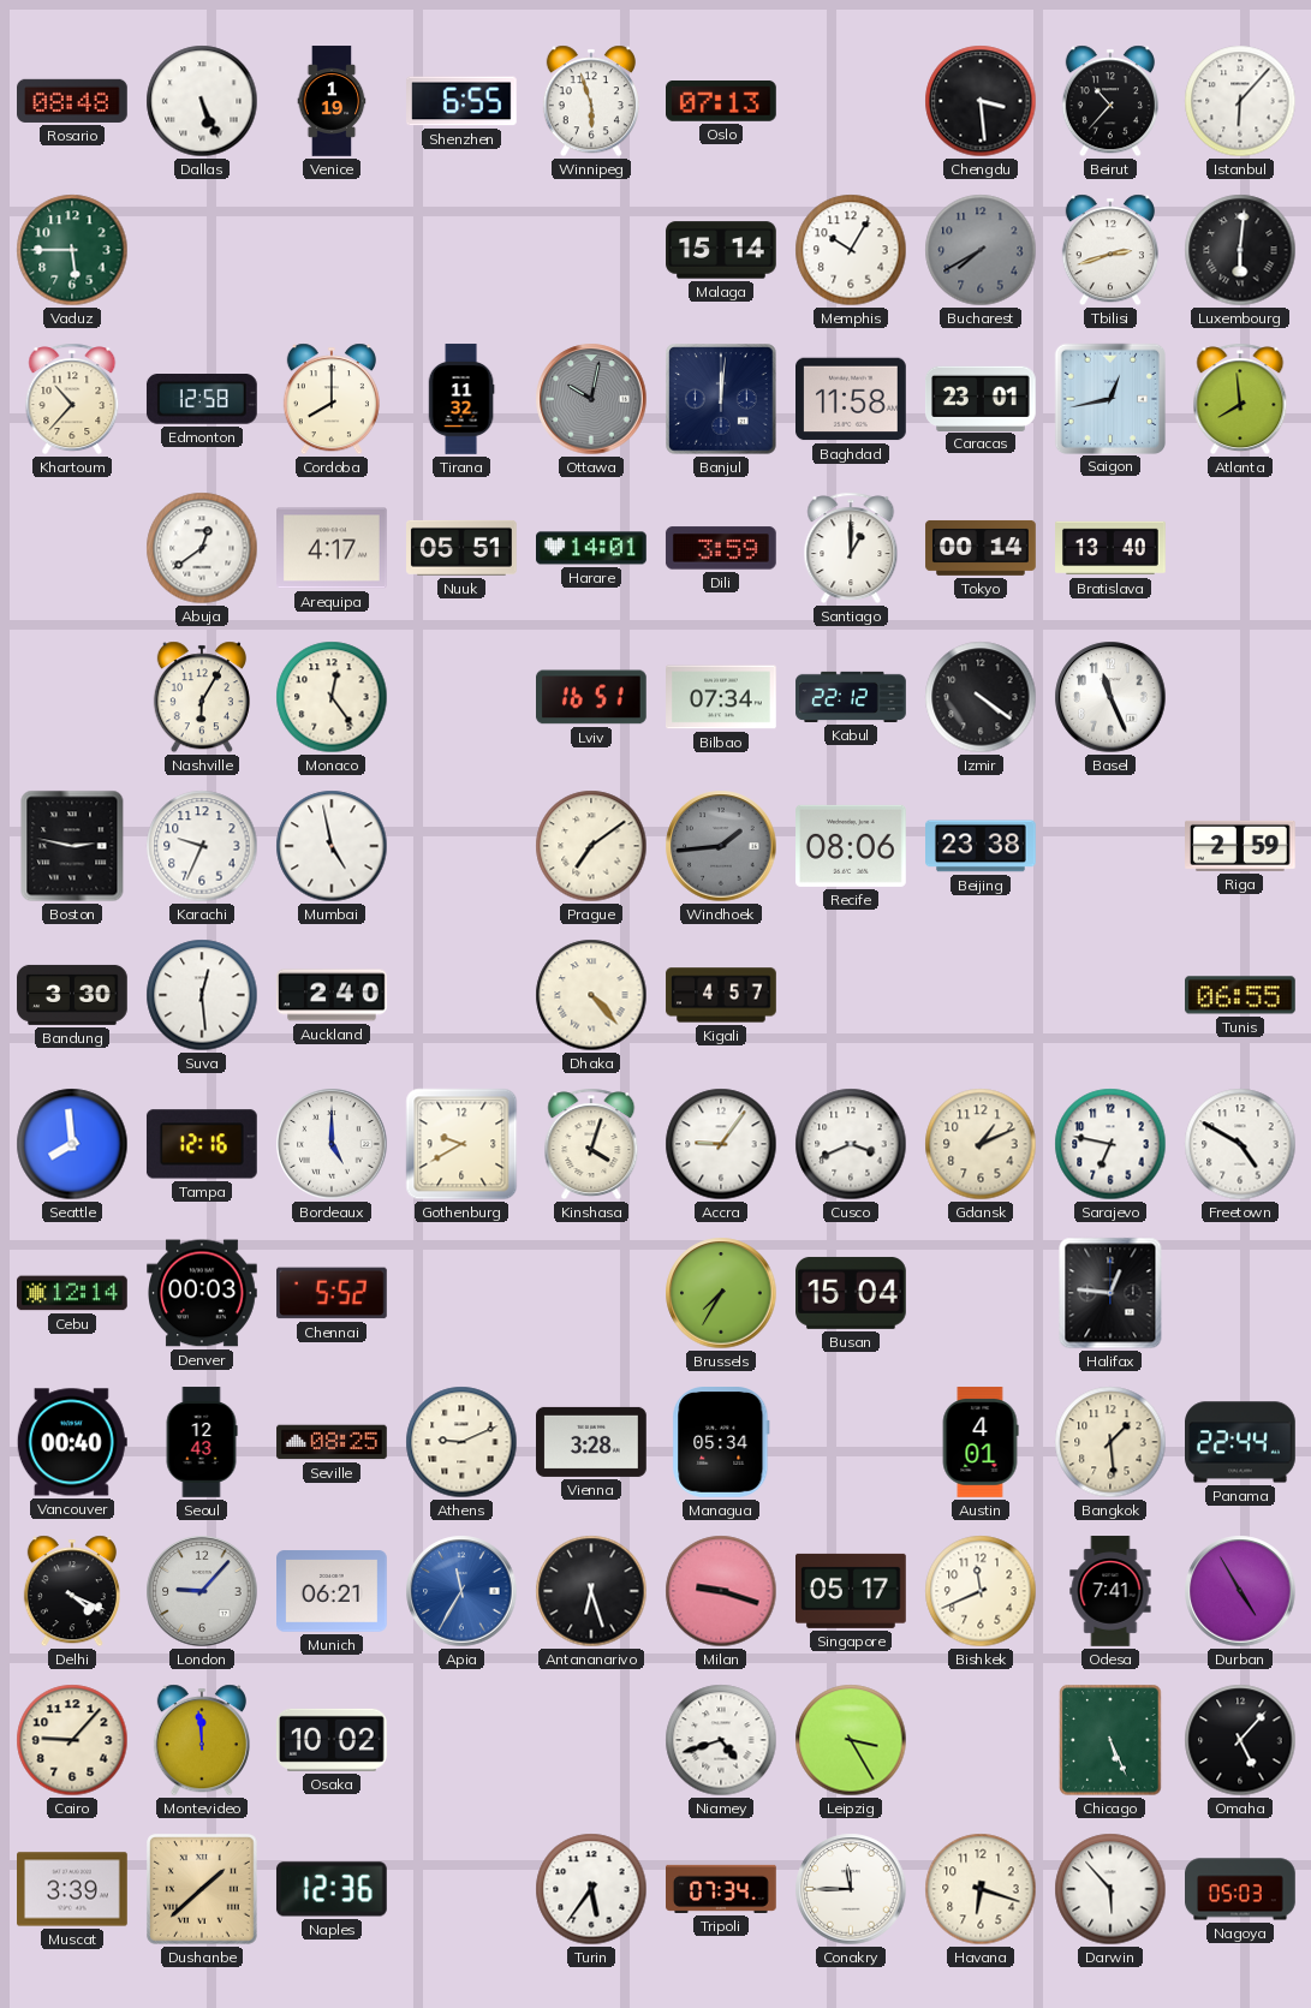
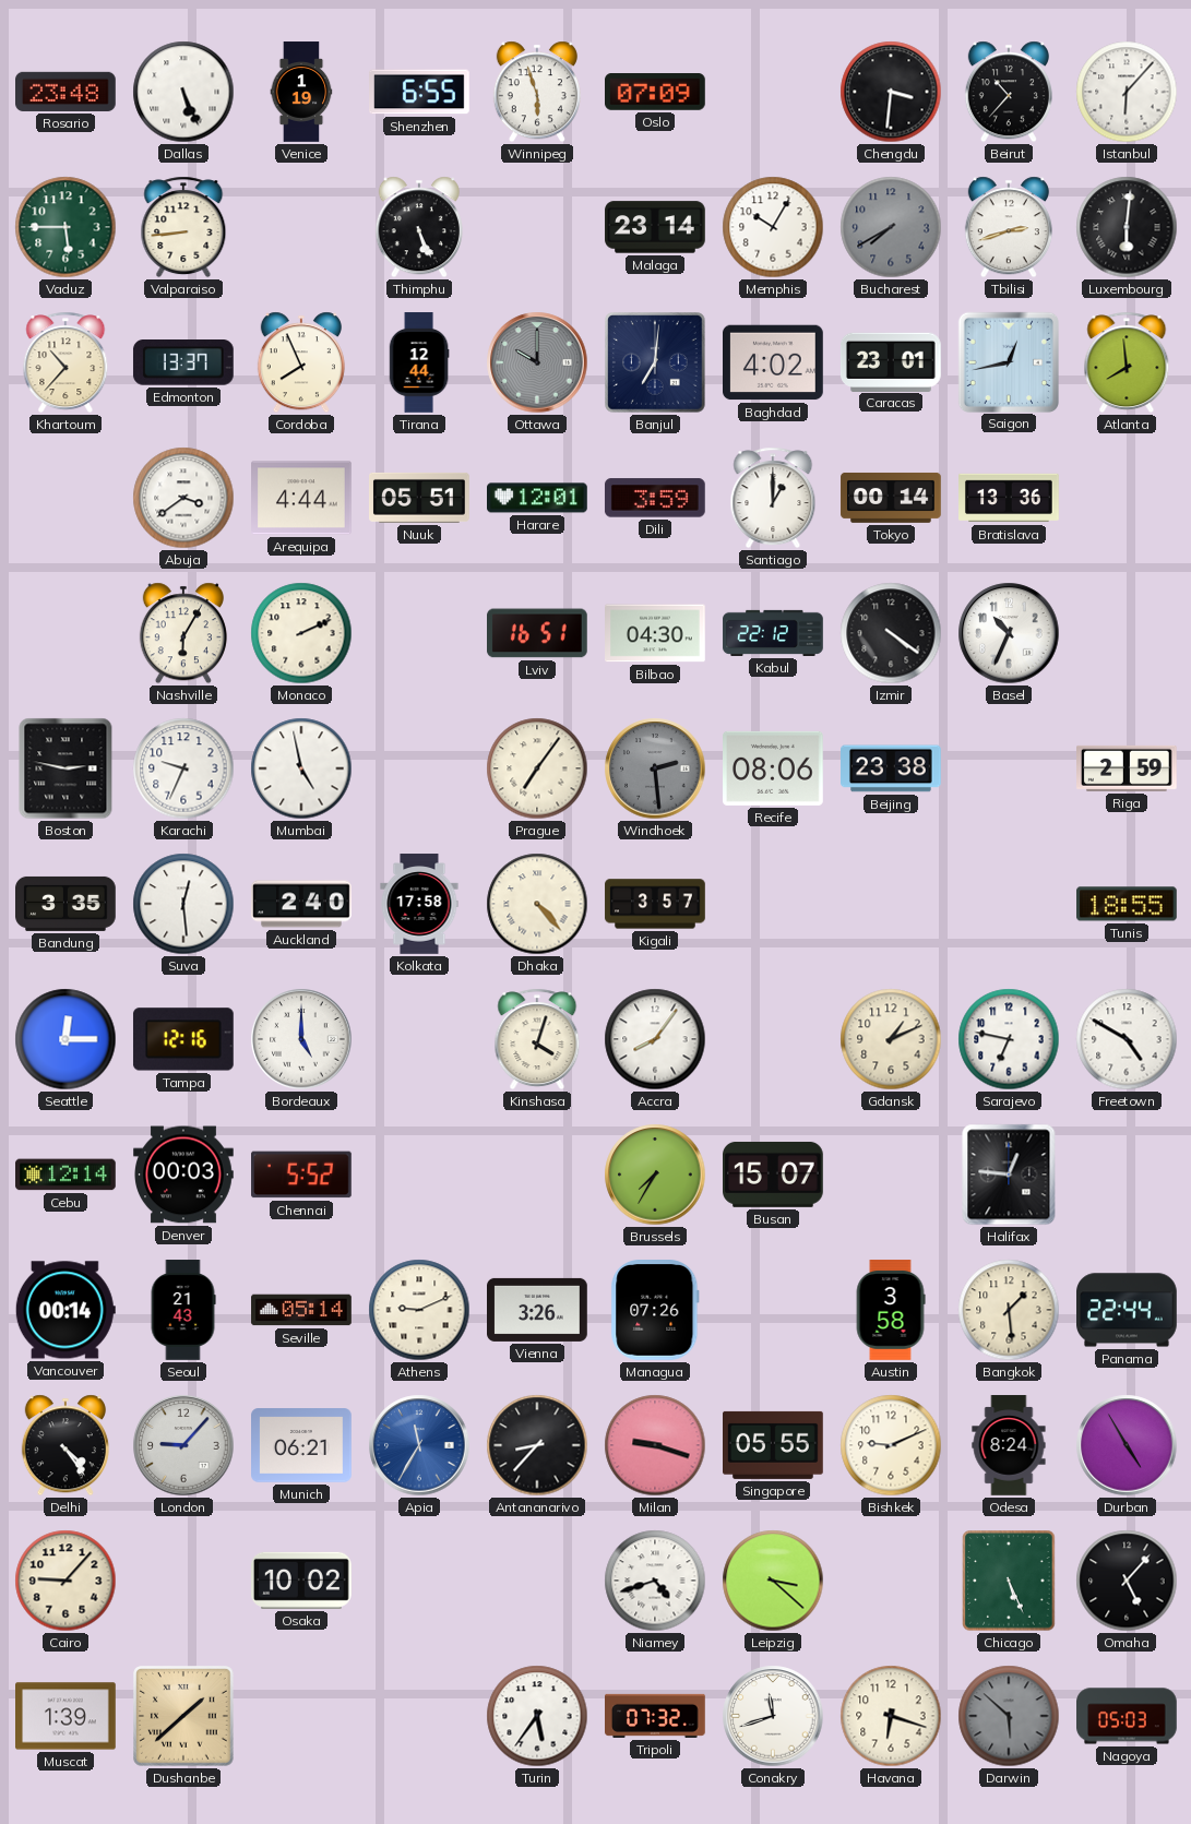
Rosario: 08:48 -> 23:48
Oslo: 07:13 -> 07:09
Chengdu: 3:29 -> 3:31
Valparaiso: none -> 8:44
Thimphu: none -> 5:26
Malaga: 15:14 -> 23:14
Edmonton: 12:58 -> 13:37
Cordoba: 8:00 -> 7:56
Tirana: 11:32 -> 12:44
Ottawa: 10:02 -> 10:00
Banjul: 12:01 -> 7:01
Baghdad: 11:58 -> 4:02
Abuja: 12:39 -> 3:39
Arequipa: 4:17 -> 4:44
Harare: 14:01 -> 12:01
Bratislava: 13:40 -> 13:36
Monaco: 12:24 -> 2:11
Bilbao: 07:34 -> 04:30
Basel: 11:26 -> 10:34
Prague: 7:09 -> 7:06
Windhoek: 1:44 -> 2:29
Bandung: 3:30 -> 3:35
Kolkata: none -> 17:58
Kigali: 4:57 -> 3:57
Tunis: 06:55 -> 18:55
Seattle: 7:59 -> 12:15
Gothenburg: 9:40 -> none
Accra: 9:06 -> 8:06
Cusco: 3:41 -> none
Busan: 15:04 -> 15:07
Vancouver: 00:40 -> 00:14
Seoul: 12:43 -> 21:43
Seville: 08:25 -> 05:14
Vienna: 3:28 -> 3:26
Managua: 05:34 -> 07:26
Austin: 4:01 -> 3:58
Delhi: 4:19 -> 4:24
Antananarivo: 6:27 -> 8:37
Singapore: 05:17 -> 05:55
Bishkek: 11:41 -> 9:11
Odesa: 7:41 -> 8:24
Montevideo: 11:59 -> none
Leipzig: 3:25 -> 3:22
Muscat: 3:39 -> 1:39
Naples: 12:36 -> none
Tripoli: 07:34 -> 07:32
Conakry: 11:45 -> 11:42
Darwin: 5:53 -> 5:52
Darwin dial: white -> grey
